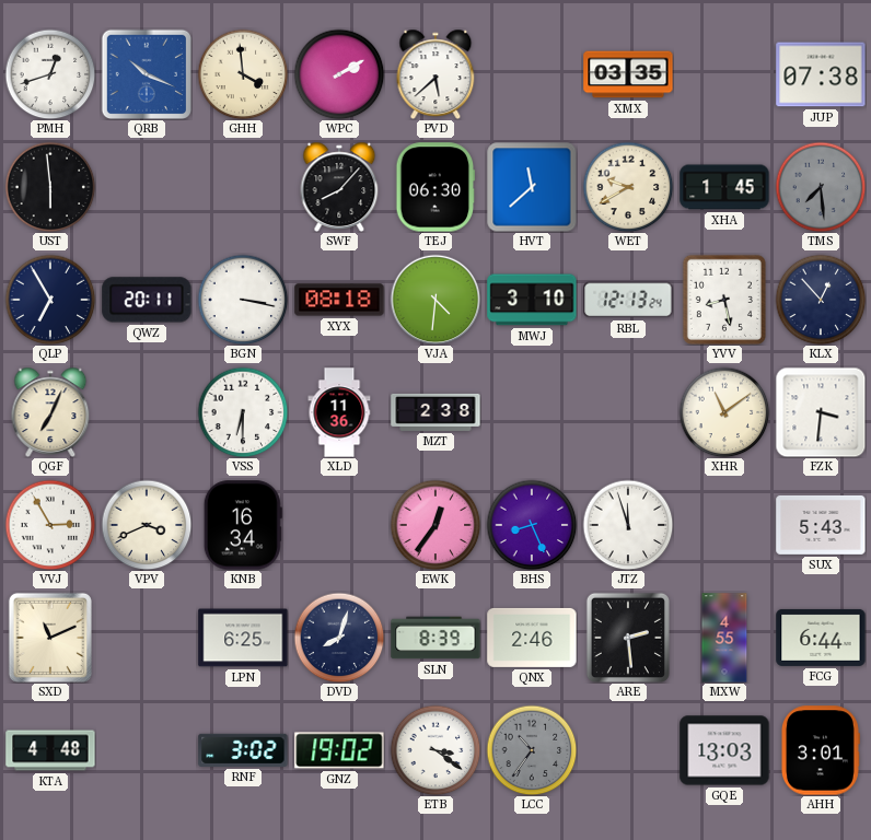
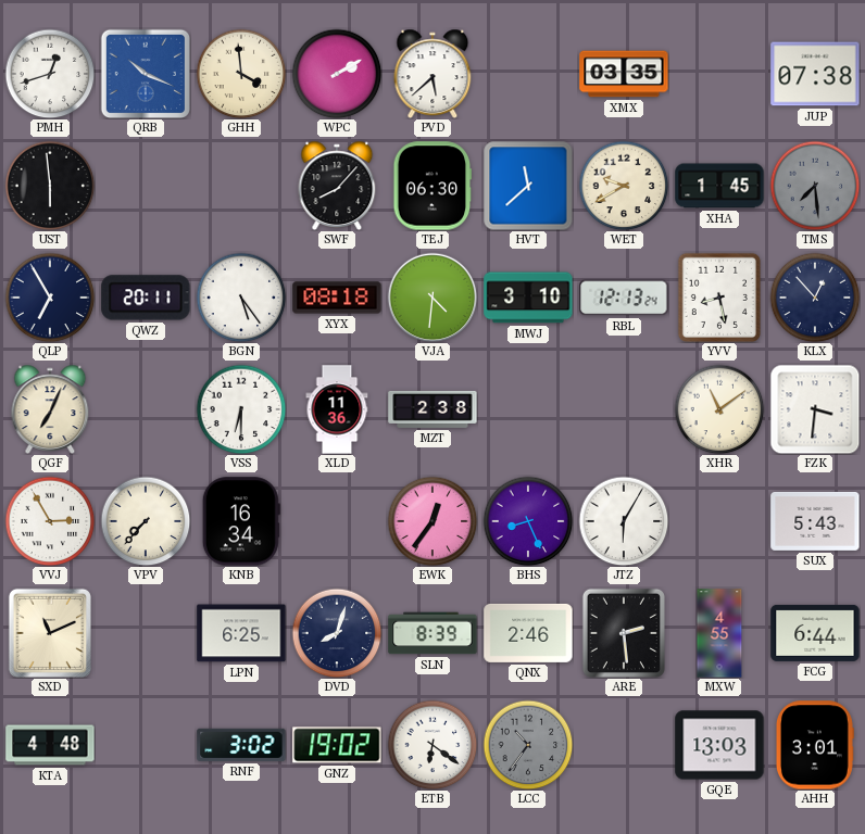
BGN: 3:17 -> 5:24
VPV: 3:41 -> 7:37
JTZ: 11:57 -> 6:05
ETB: 3:21 -> 6:21
